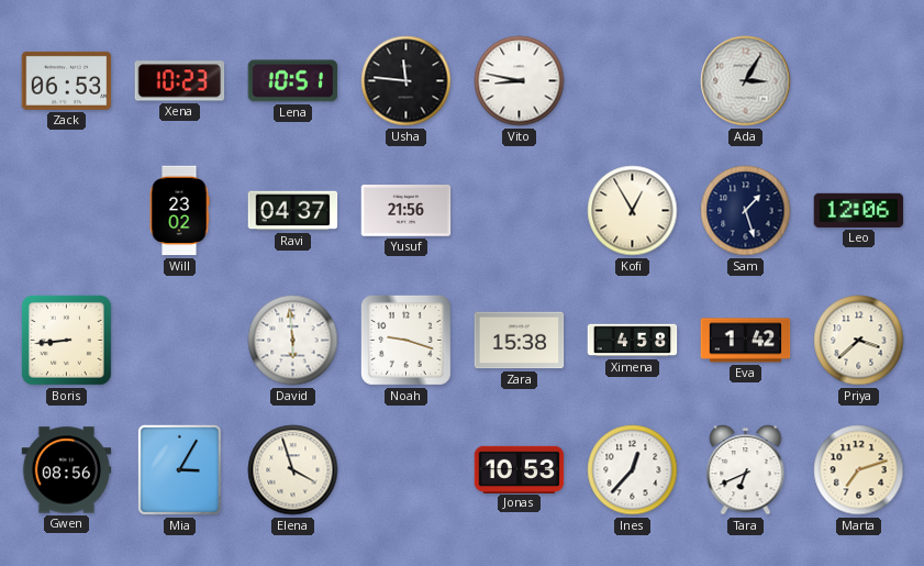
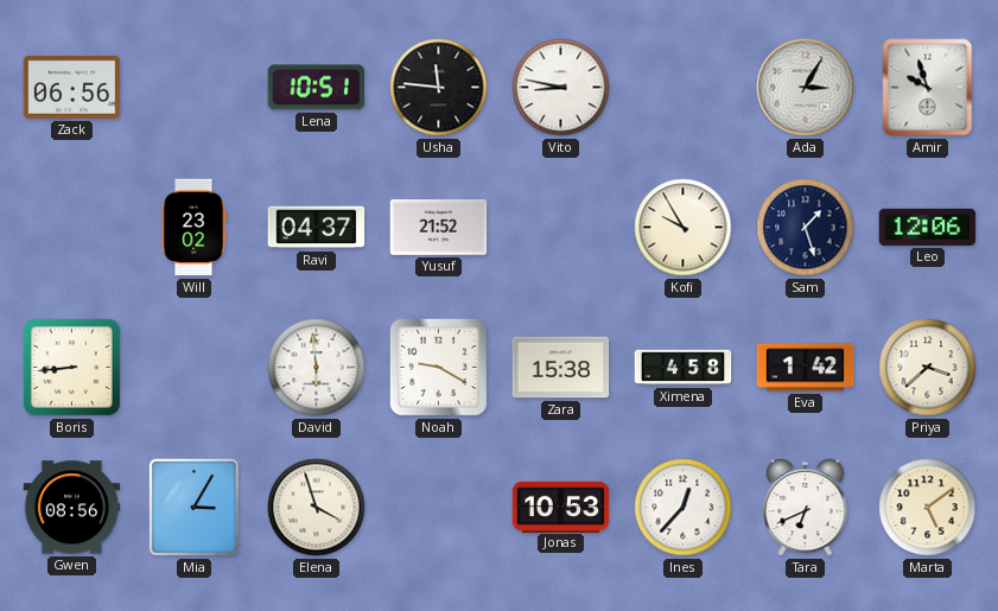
Zack: 06:53 -> 06:56
Xena: 10:23 -> none
Amir: none -> 9:57
Yusuf: 21:56 -> 21:52
Kofi: 12:55 -> 9:55
Noah: 9:18 -> 9:20
Marta: 7:12 -> 5:09
